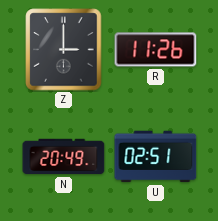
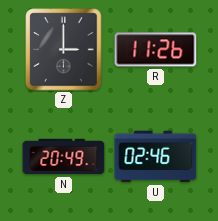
U: 02:51 -> 02:46
